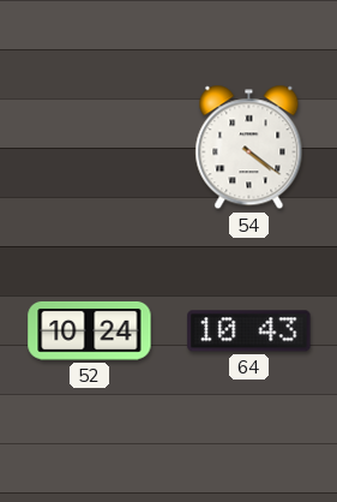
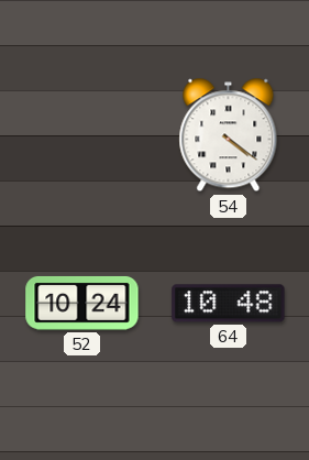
64: 10:43 -> 10:48
